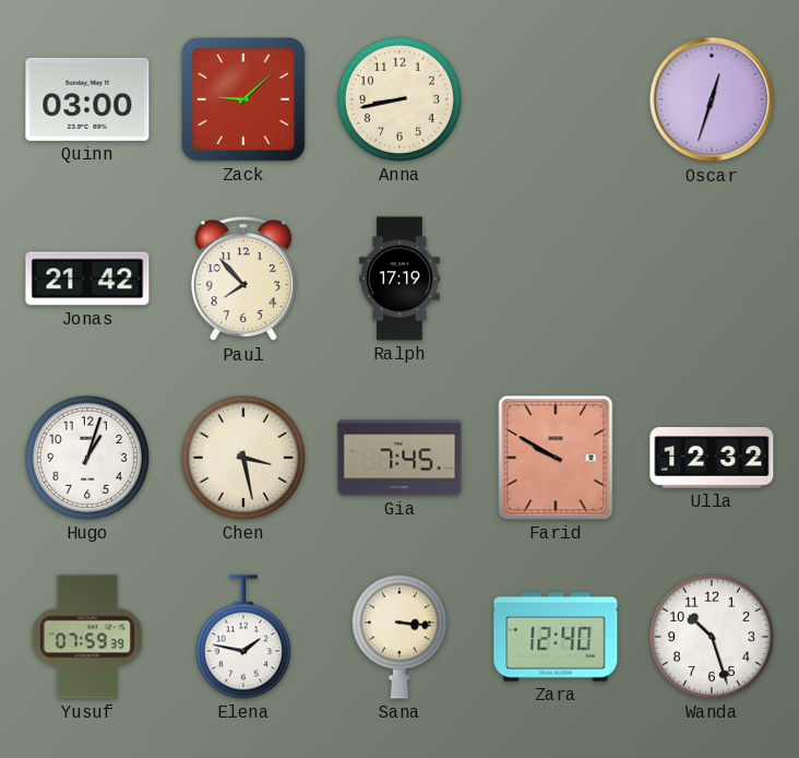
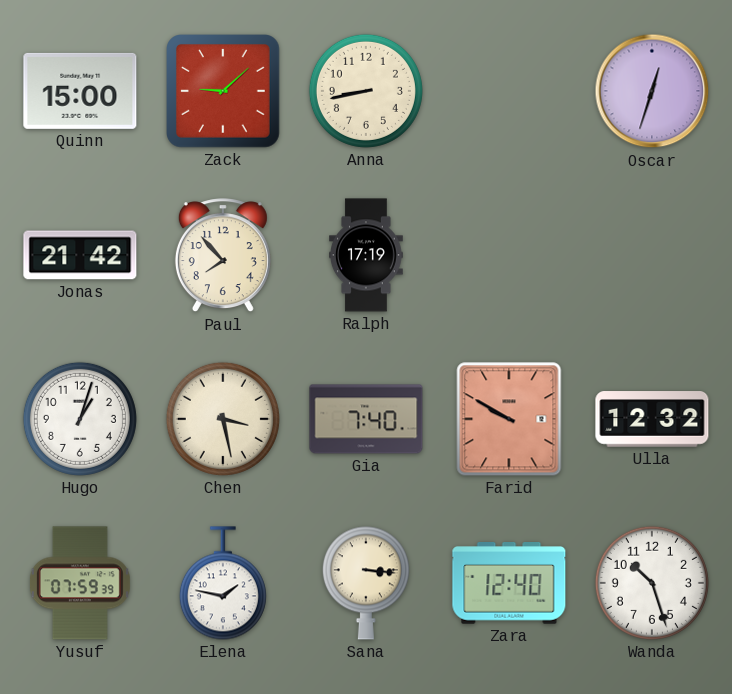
Quinn: 03:00 -> 15:00
Gia: 7:45 -> 7:40
